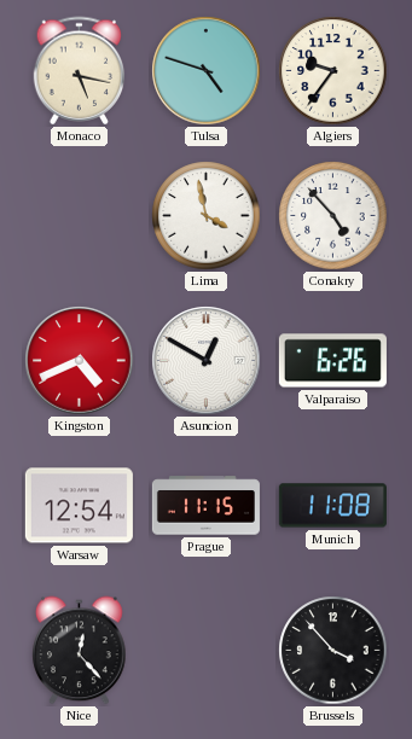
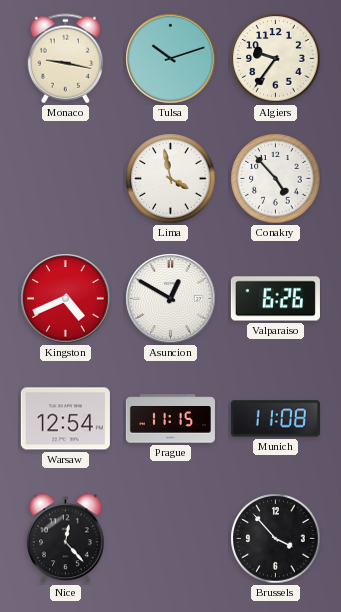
Monaco: 5:17 -> 9:17
Tulsa: 4:48 -> 10:12
